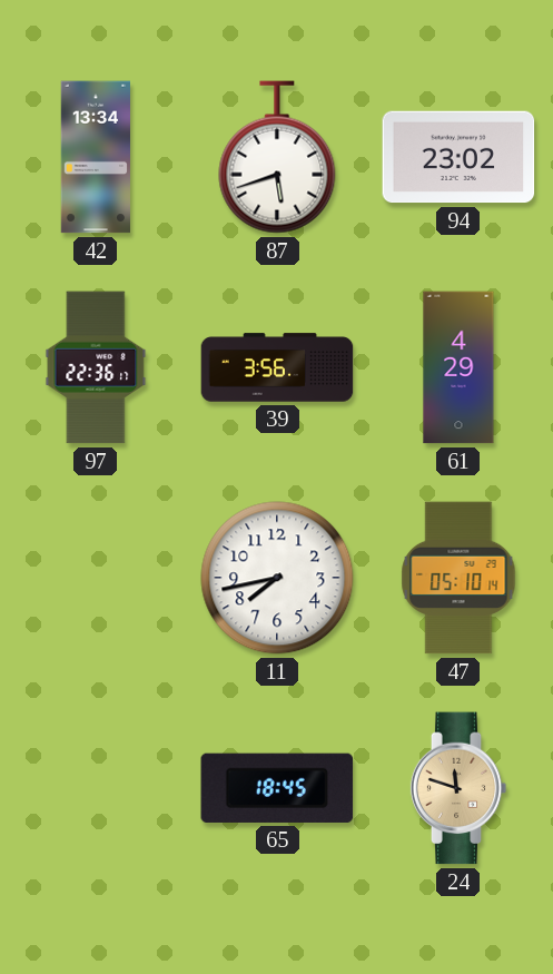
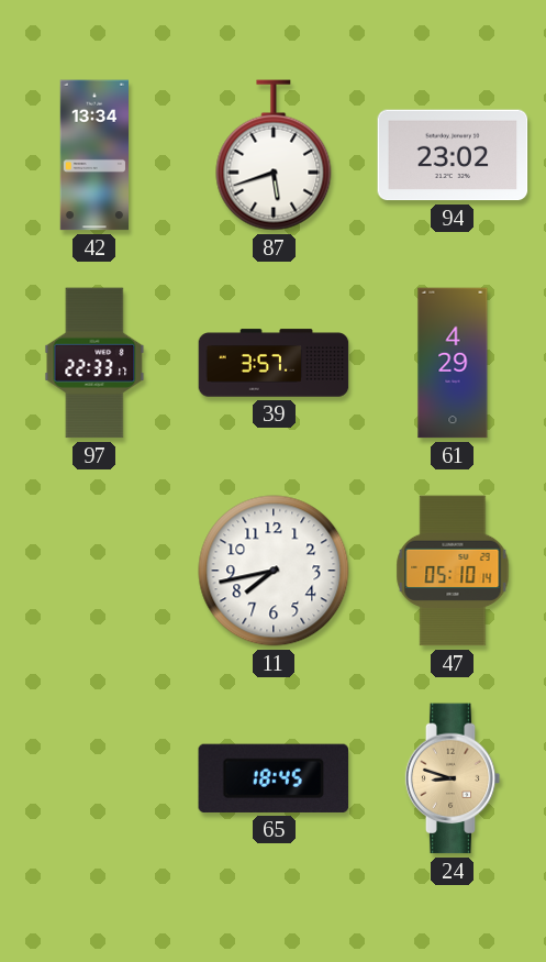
97: 22:36 -> 22:33
39: 3:56 -> 3:57
24: 11:48 -> 8:48
